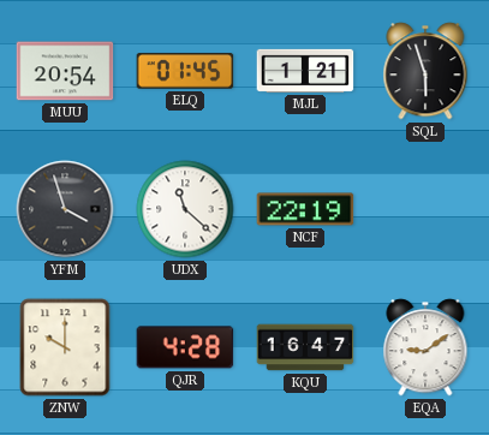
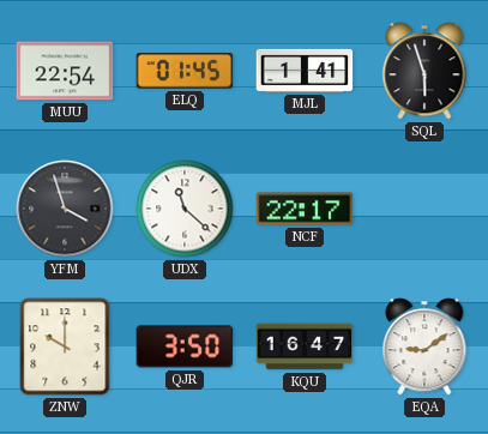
MUU: 20:54 -> 22:54
MJL: 1:21 -> 1:41
NCF: 22:19 -> 22:17
QJR: 4:28 -> 3:50
